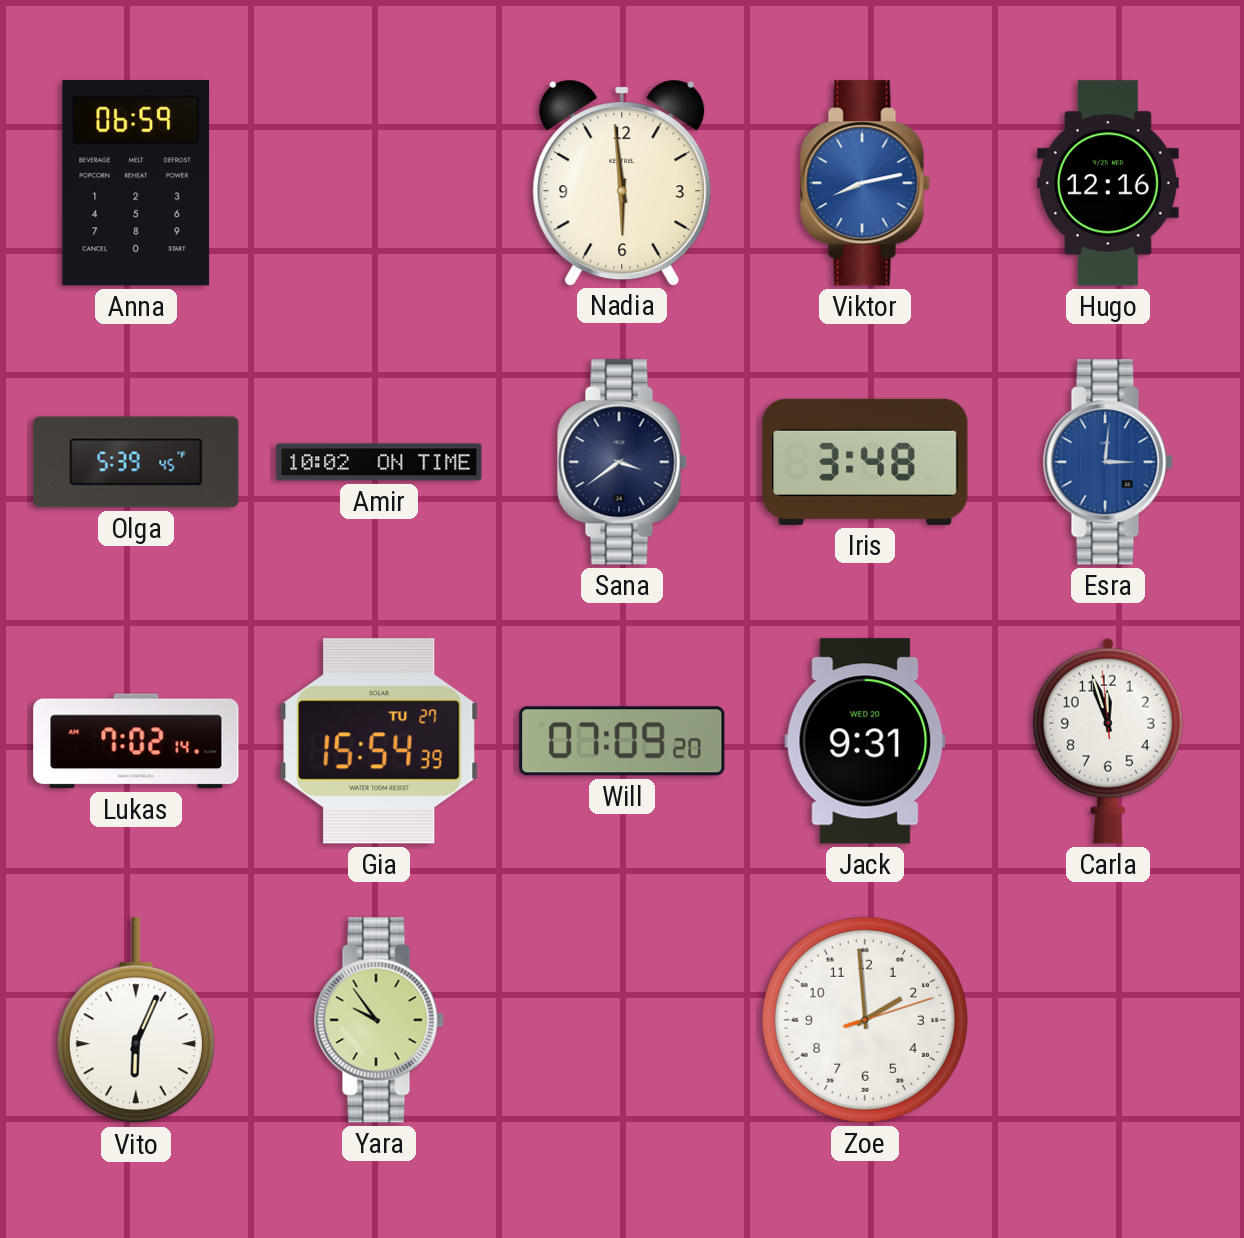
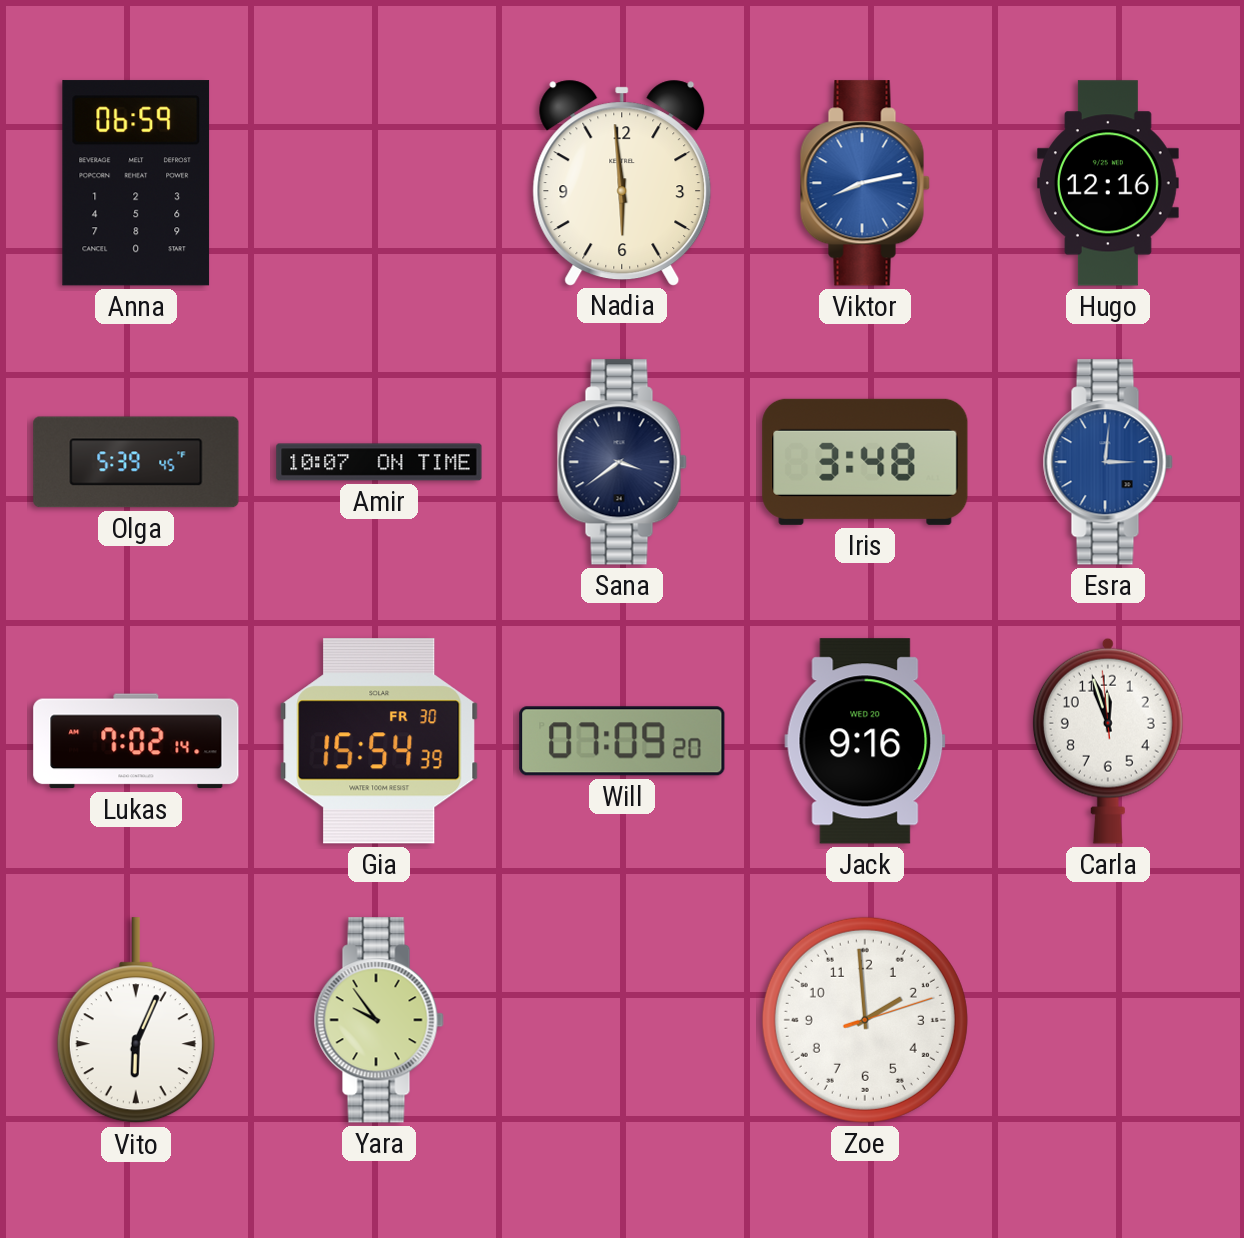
Amir: 10:02 -> 10:07
Gia date: TU 27 -> FR 30
Jack: 9:31 -> 9:16
